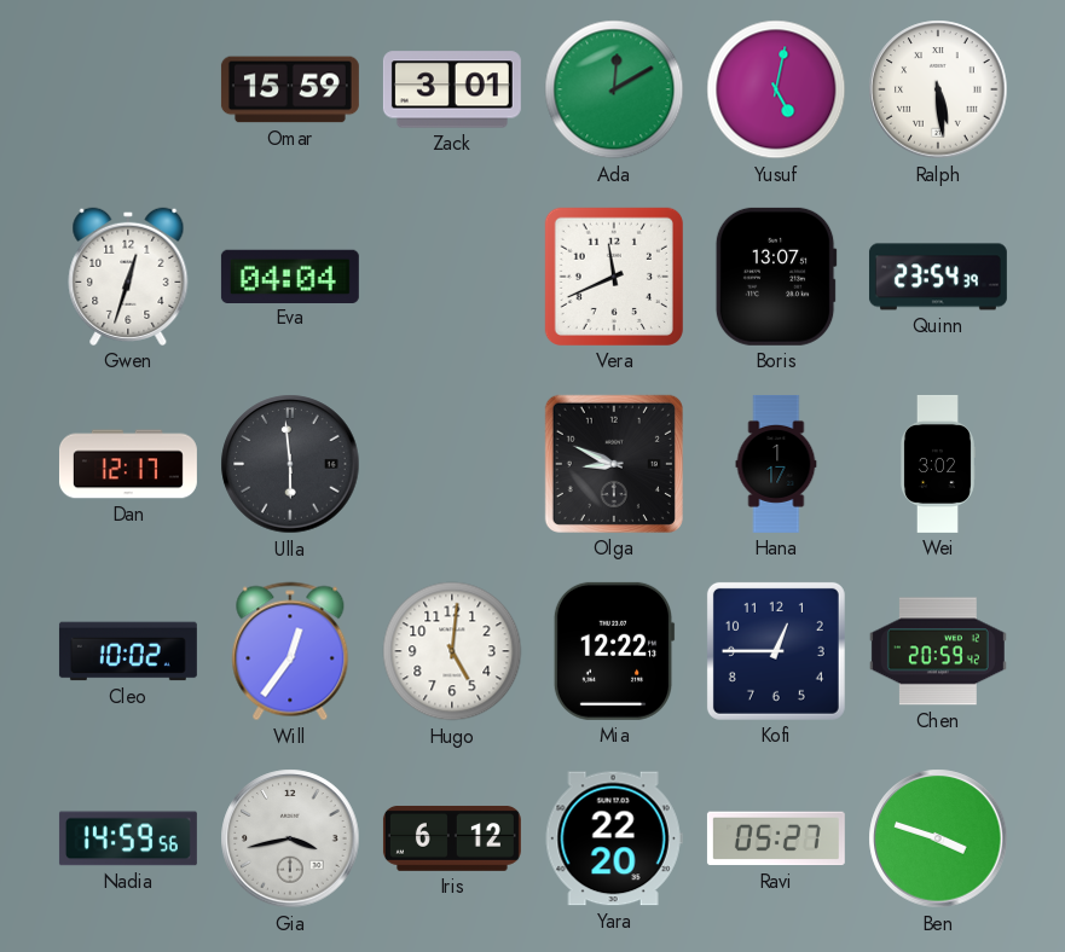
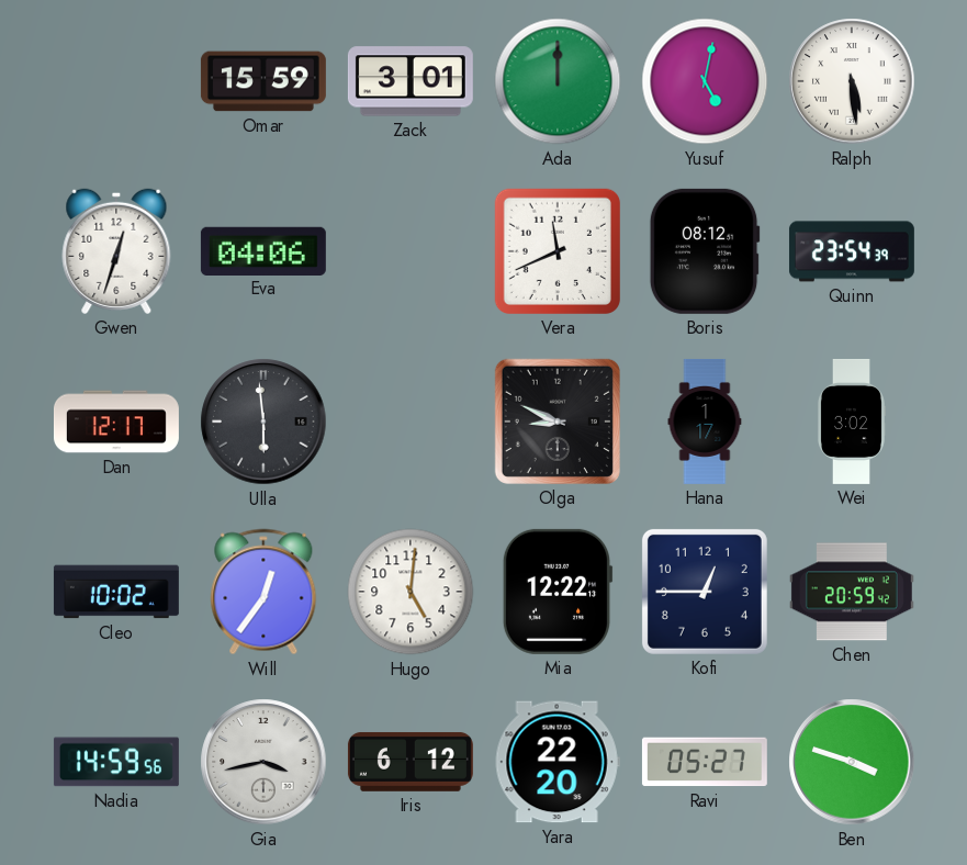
Ada: 12:10 -> 12:00
Eva: 04:04 -> 04:06
Boris: 13:07 -> 08:12
